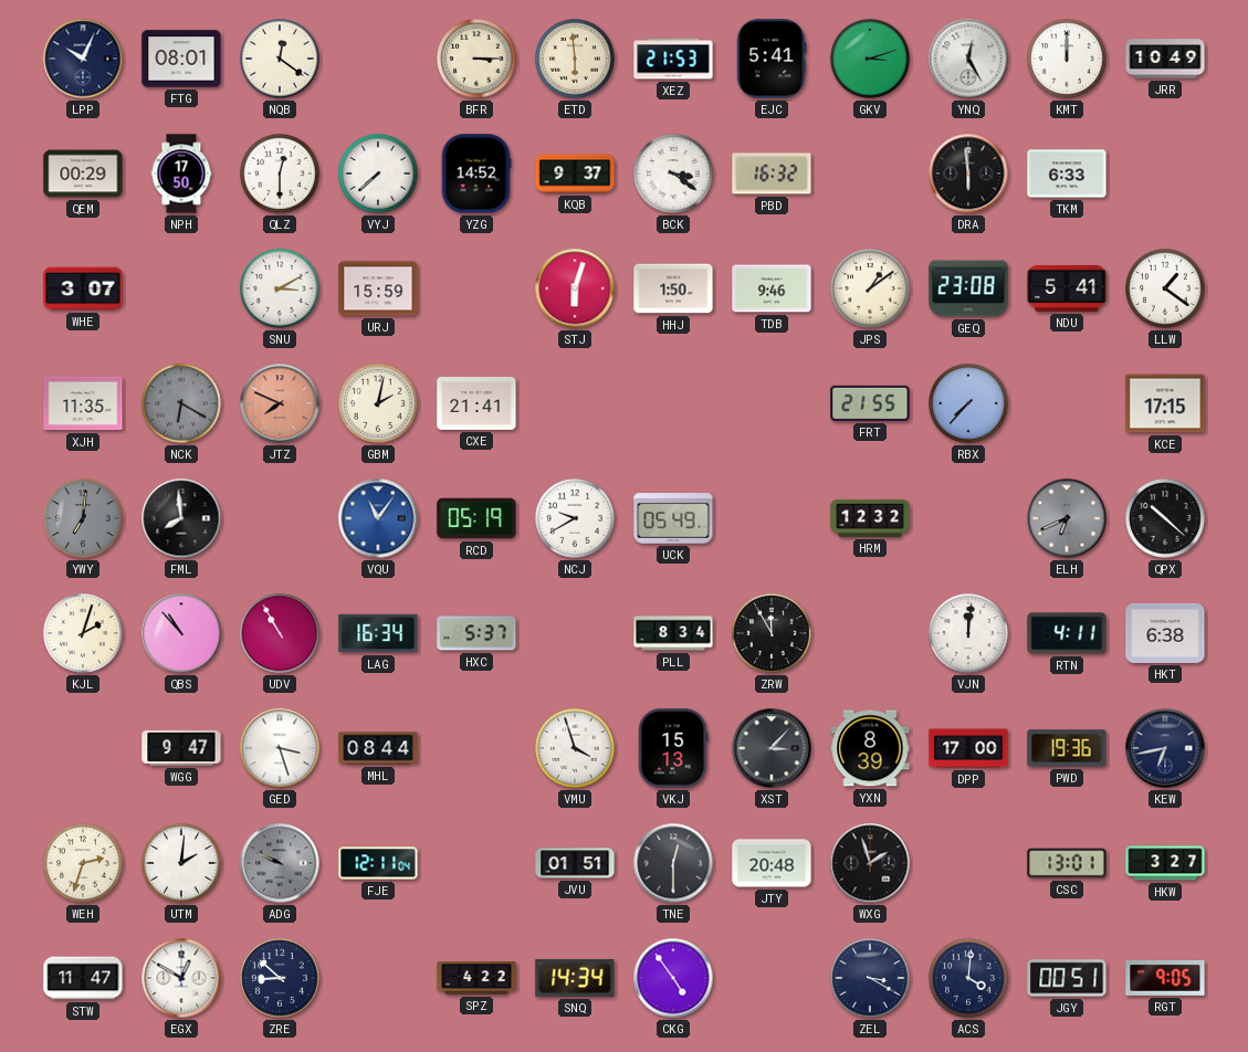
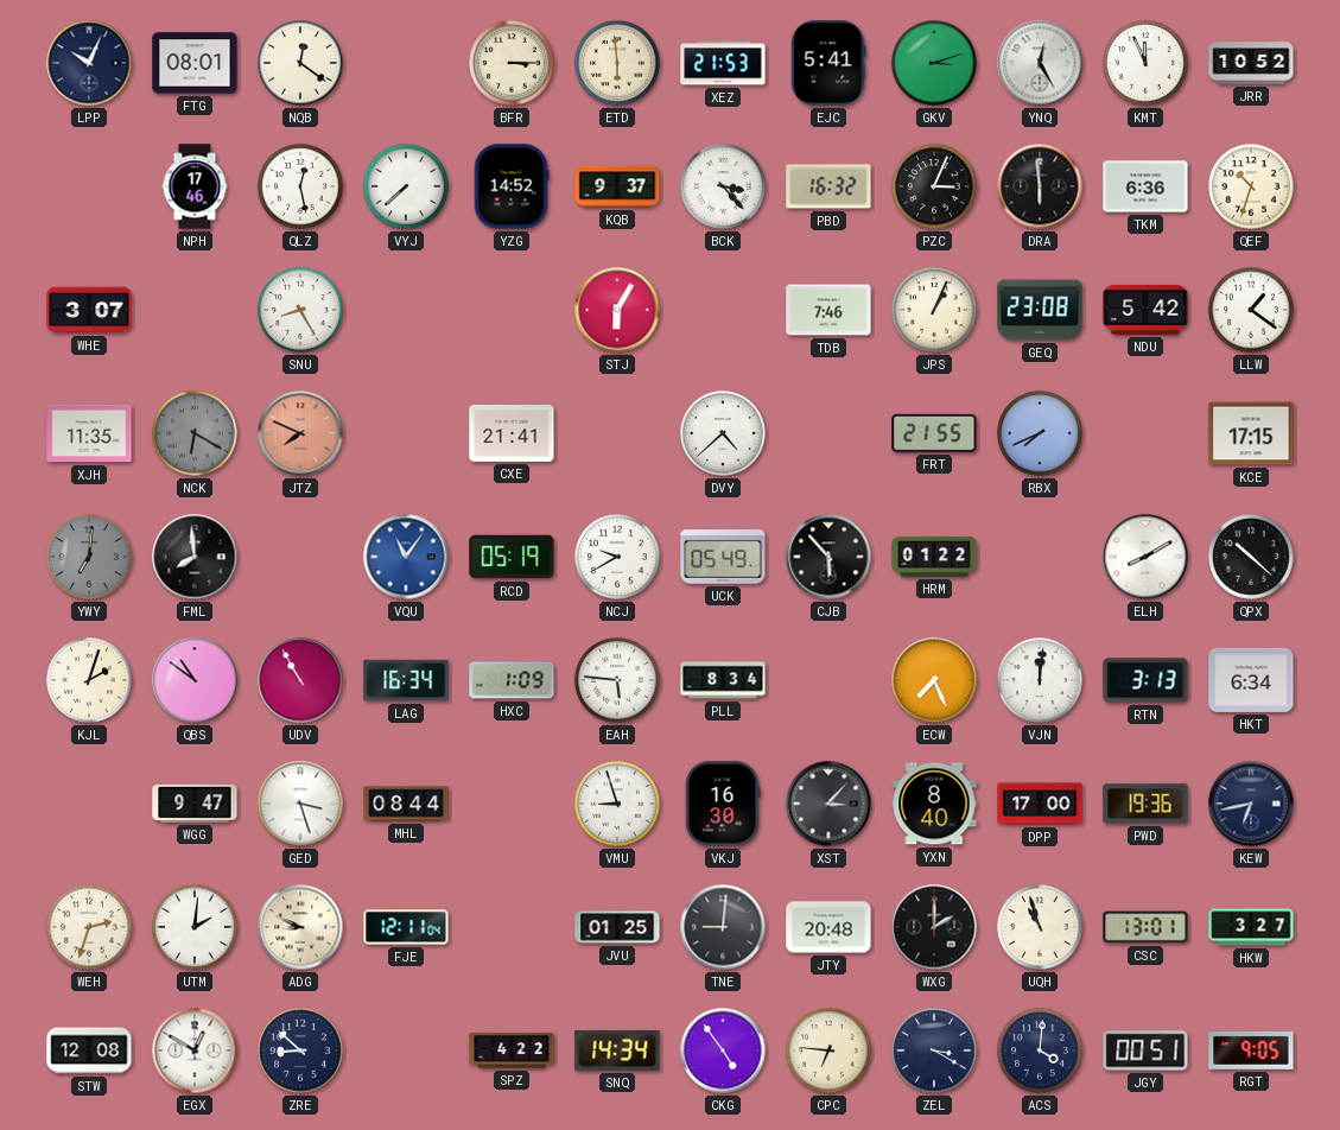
KMT: 12:00 -> 11:56
JRR: 10:49 -> 10:52
QEM: 00:29 -> none
NPH: 17:50 -> 17:46
QLZ: 12:30 -> 12:28
BCK: 3:21 -> 3:23
PZC: none -> 3:04
TKM: 6:33 -> 6:36
QEF: none -> 10:33
SNU: 3:10 -> 8:25
URJ: 15:59 -> none
STJ: 6:03 -> 6:05
HHJ: 1:50 -> none
TDB: 9:46 -> 7:46
JPS: 1:09 -> 1:04
NDU: 5:41 -> 5:42
GBM: 2:02 -> none
DVY: none -> 4:38
RBX: 7:37 -> 7:41
CJB: none -> 5:53
HRM: 12:32 -> 01:22
ELH: 6:41 -> 8:10
ELH dial: grey -> white
QBS: 10:53 -> 10:51
HXC: 5:37 -> 1:09
EAH: none -> 5:46
ZRW: 11:55 -> none
ECW: none -> 7:26
RTN: 4:11 -> 3:13
HKT: 6:38 -> 6:34
VMU: 3:57 -> 8:57
VKJ: 15:13 -> 16:30
YXN: 8:39 -> 8:40
ADG: 9:49 -> 8:49
ADG dial: grey -> cream
JVU: 01:51 -> 01:25
TNE: 12:30 -> 9:01
WXG: 1:57 -> 2:00
UQH: none -> 10:57
STW: 11:47 -> 12:08
CPC: none -> 6:46
